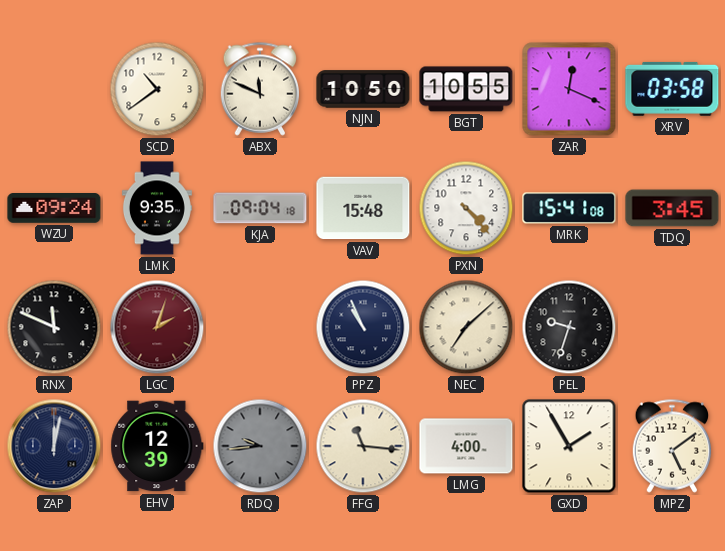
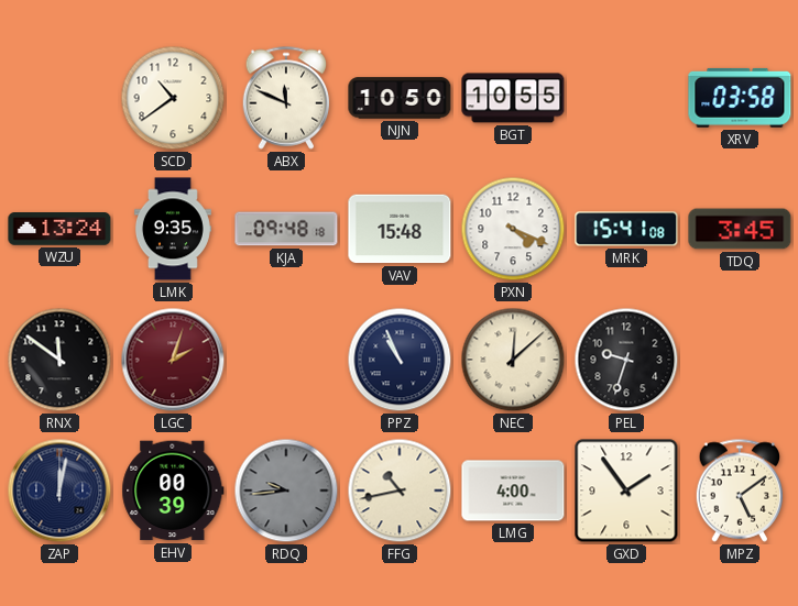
ZAR: 12:19 -> none
WZU: 09:24 -> 13:24
KJA: 09:04 -> 09:48
PXN: 4:23 -> 4:19
RNX: 11:49 -> 11:51
NEC: 7:08 -> 12:08
EHV: 12:39 -> 00:39
FFG: 11:16 -> 10:43
GXD: 1:55 -> 1:54
